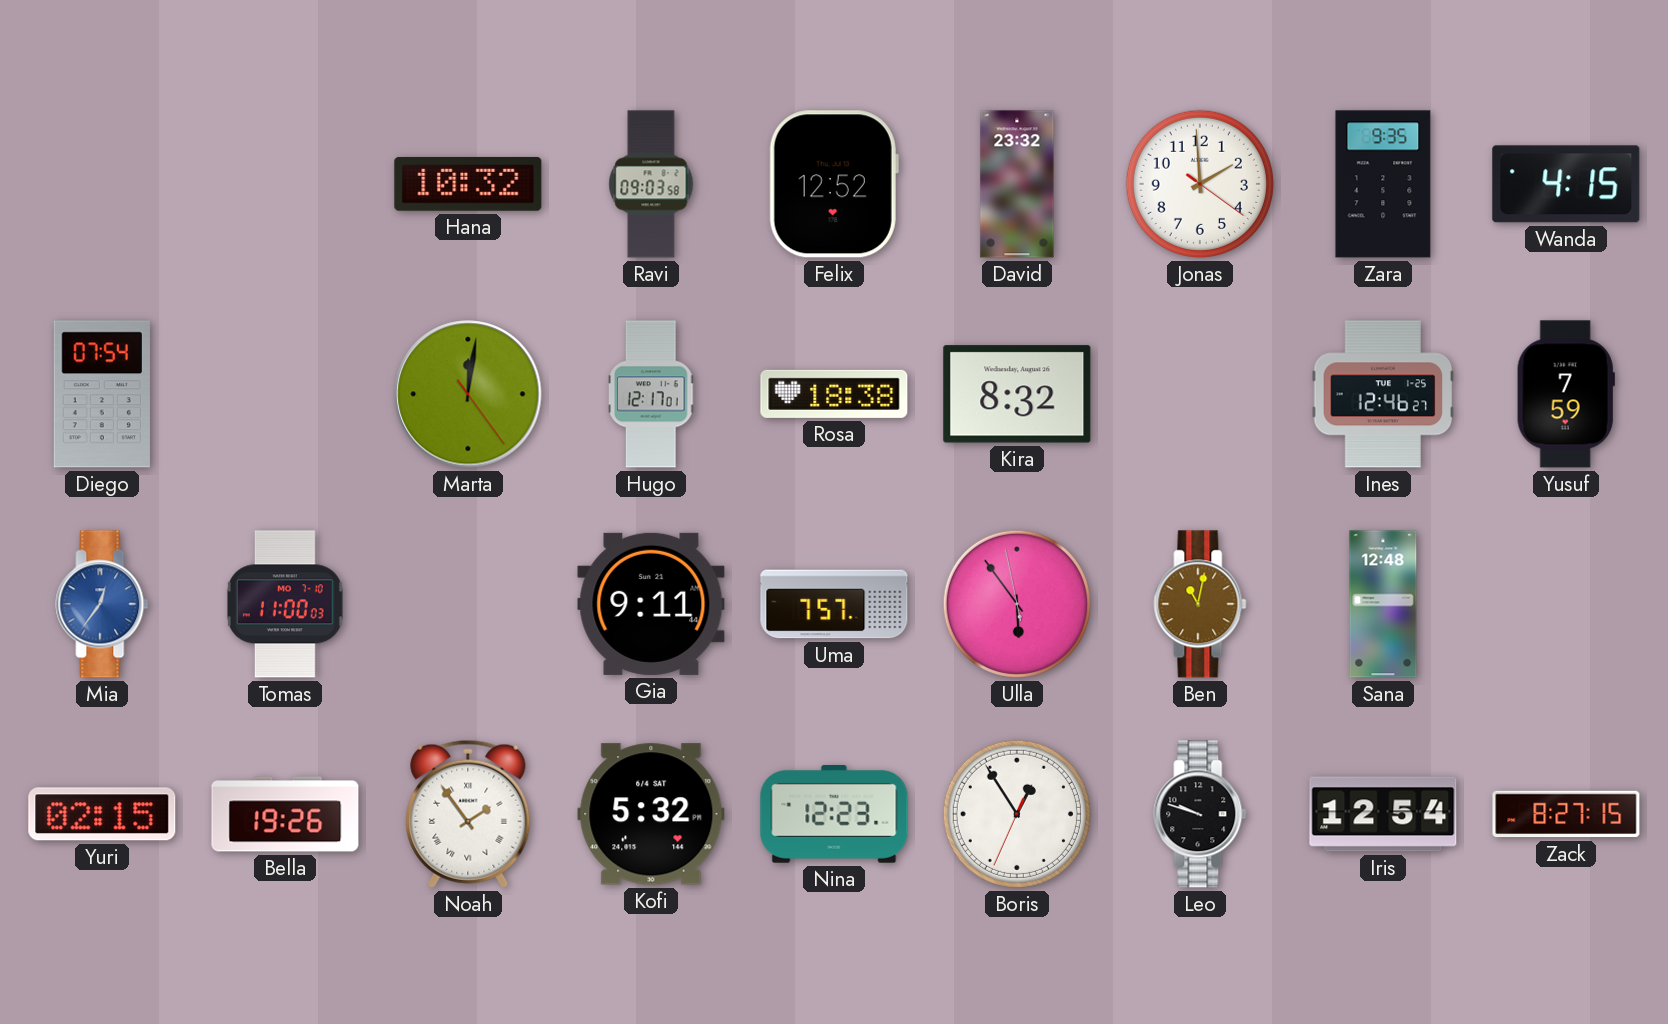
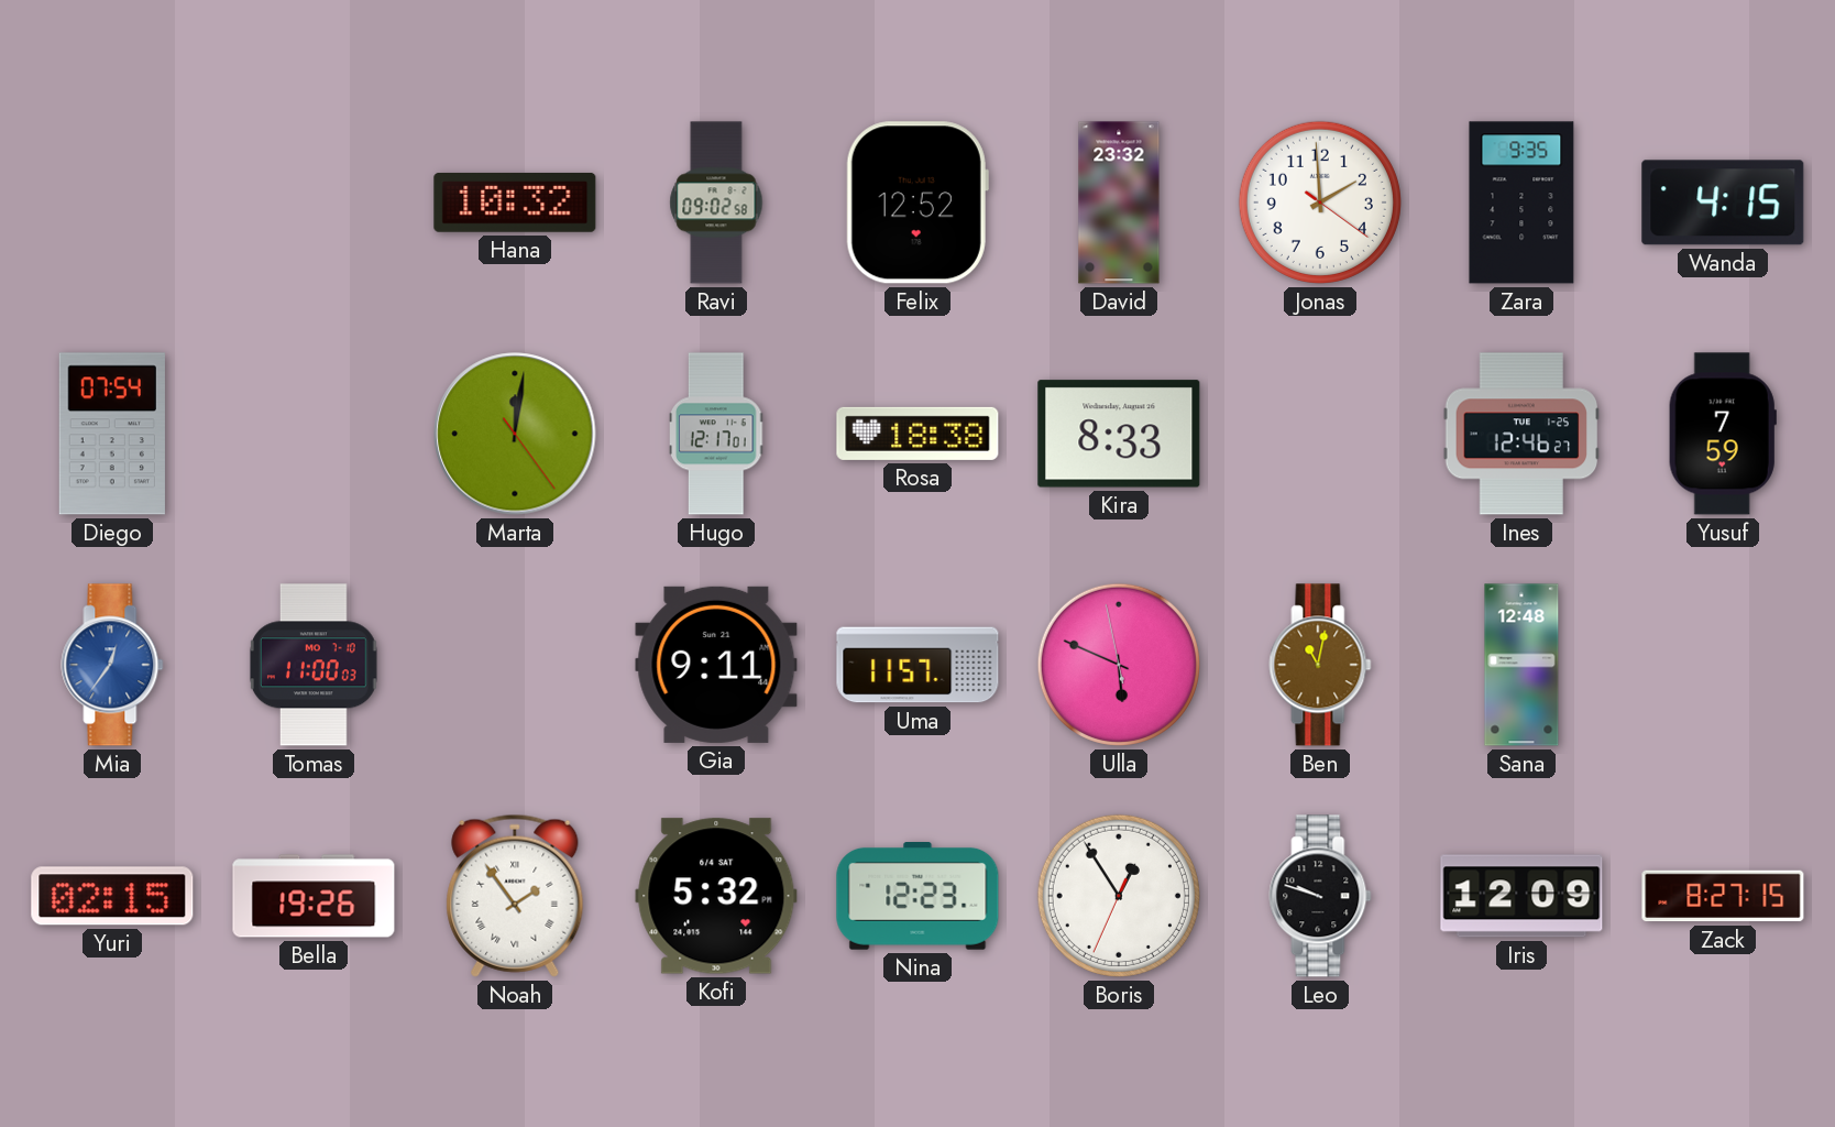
Ravi: 09:03 -> 09:02
Kira: 8:32 -> 8:33
Uma: 7:57 -> 11:57
Ulla: 5:53 -> 5:48
Iris: 12:54 -> 12:09
